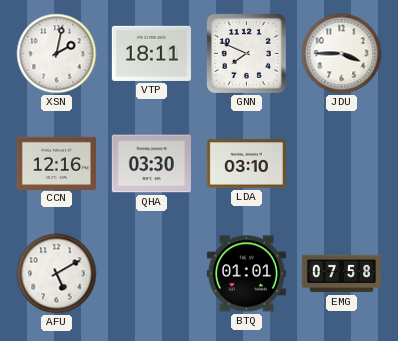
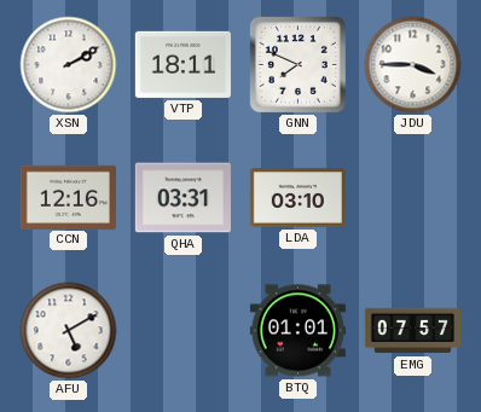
XSN: 2:02 -> 2:10
QHA: 03:30 -> 03:31
EMG: 07:58 -> 07:57
